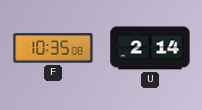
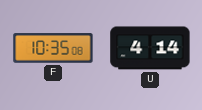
U: 2:14 -> 4:14
